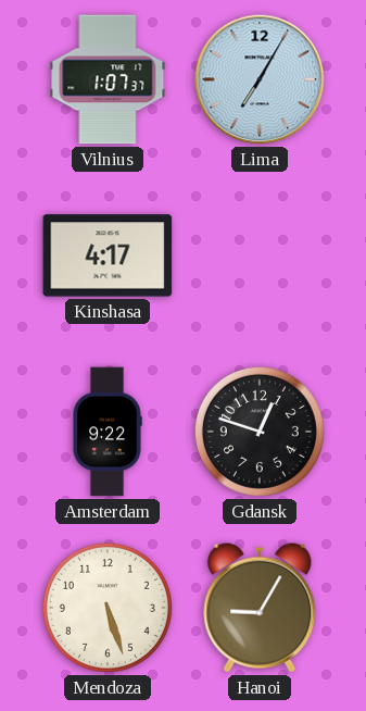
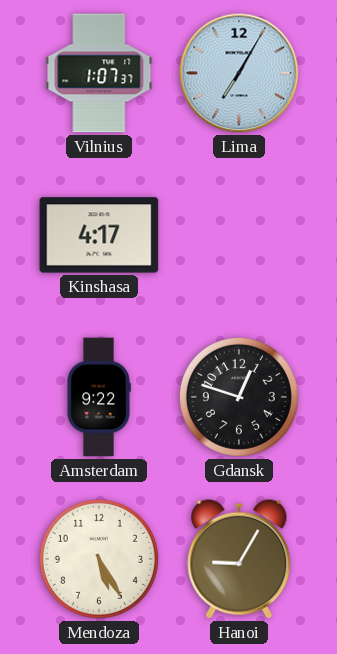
Mendoza: 5:27 -> 5:25
